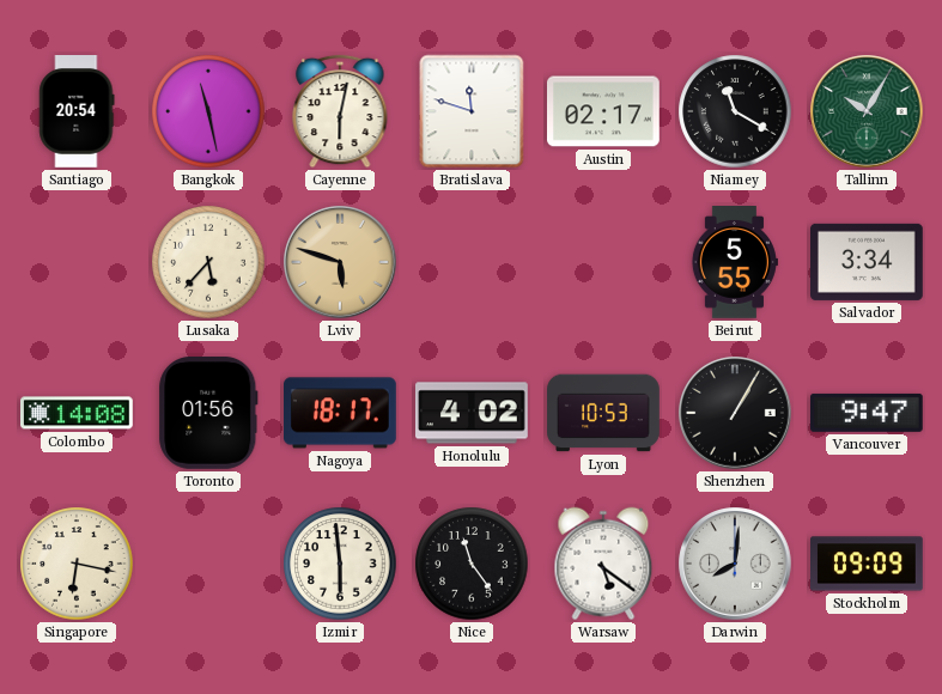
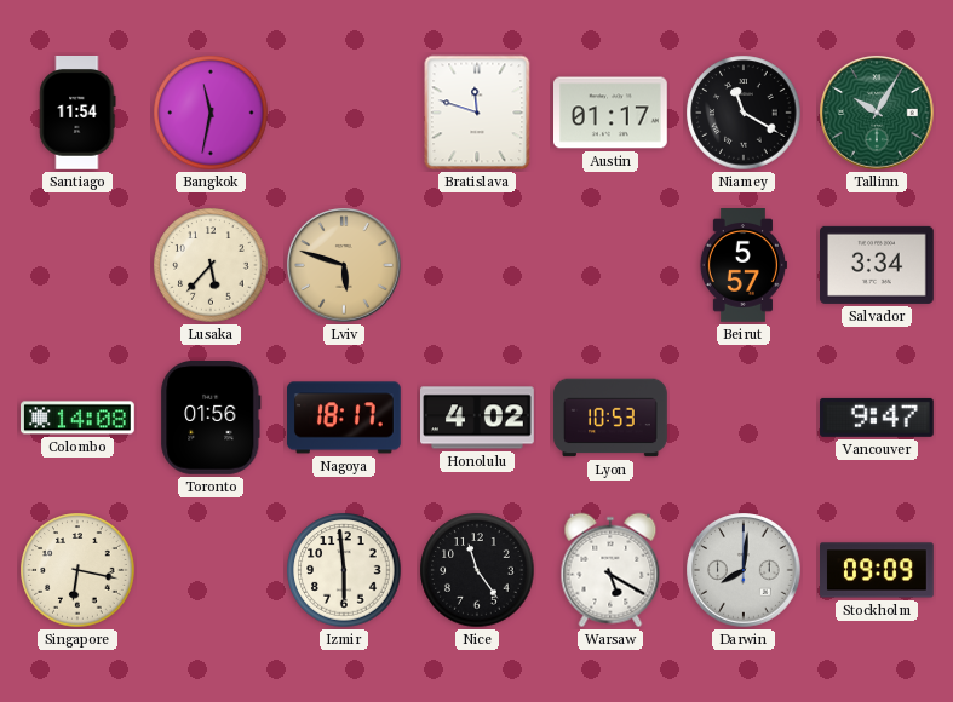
Santiago: 20:54 -> 11:54
Bangkok: 11:28 -> 11:32
Cayenne: 6:02 -> none
Austin: 02:17 -> 01:17
Beirut: 5:55 -> 5:57
Shenzhen: 1:05 -> none
Warsaw: 5:21 -> 5:20
